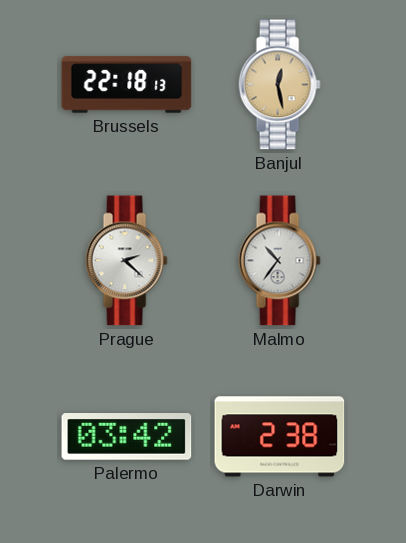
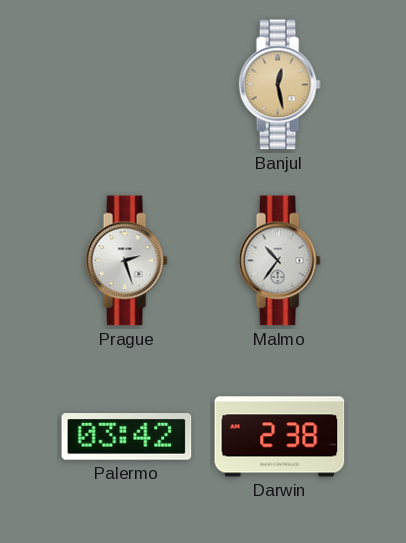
Brussels: 22:18 -> none
Prague: 2:22 -> 2:27
